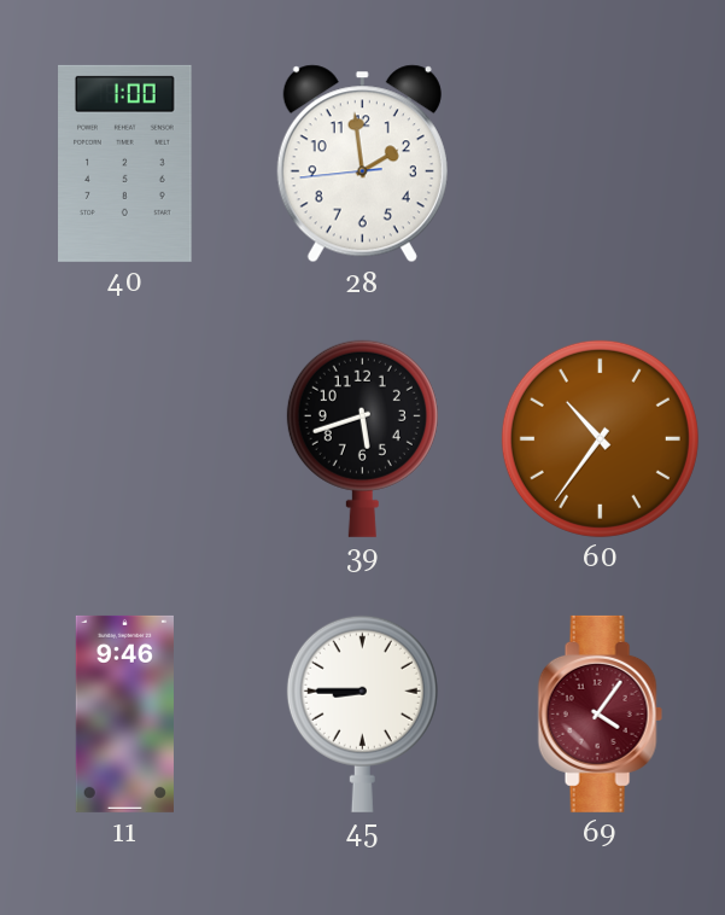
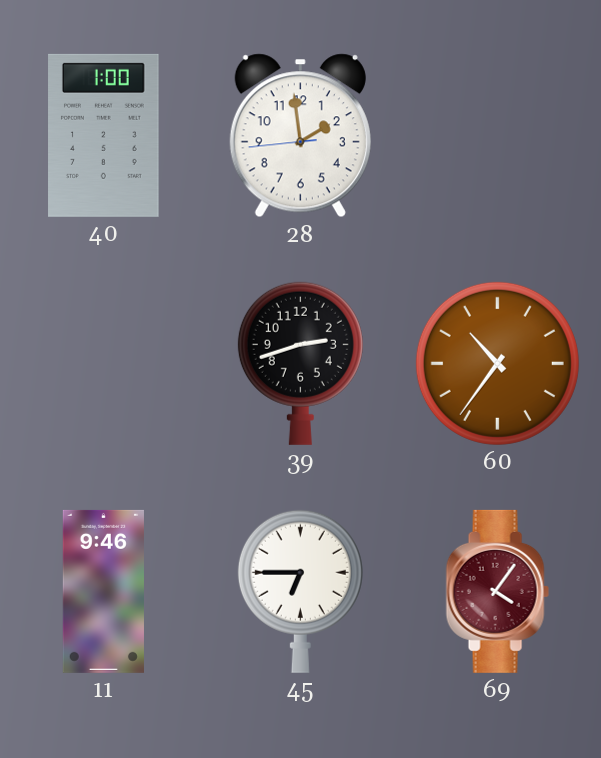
39: 5:42 -> 2:42
45: 8:45 -> 6:45
